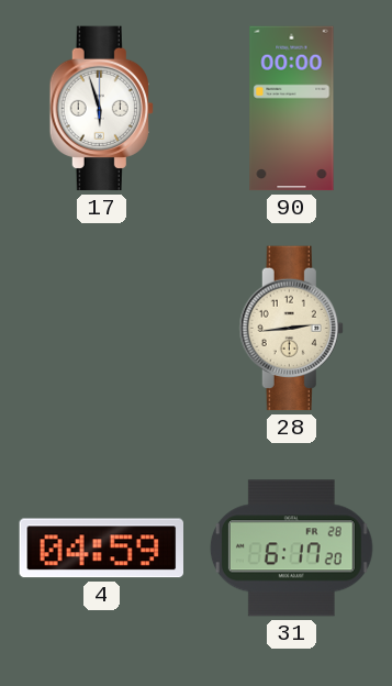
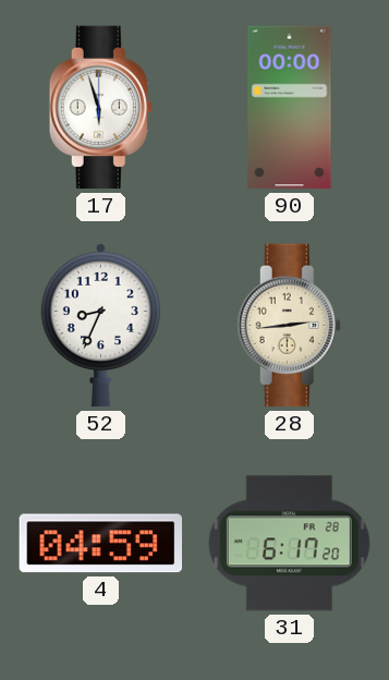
52: none -> 8:34
